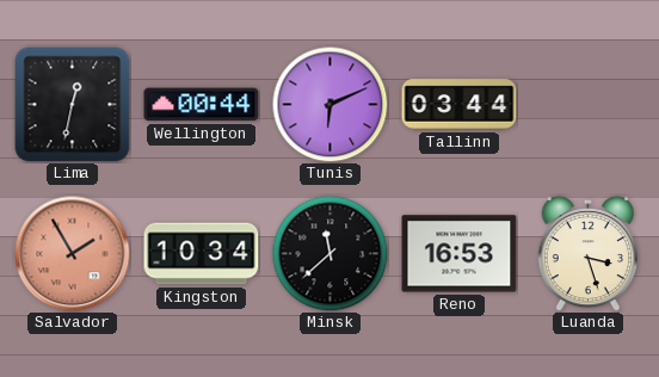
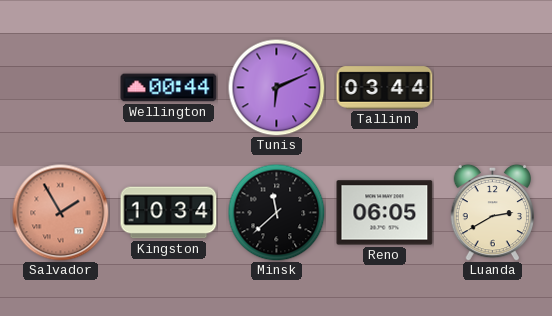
Lima: 12:32 -> none
Reno: 16:53 -> 06:05
Luanda: 3:27 -> 2:40
